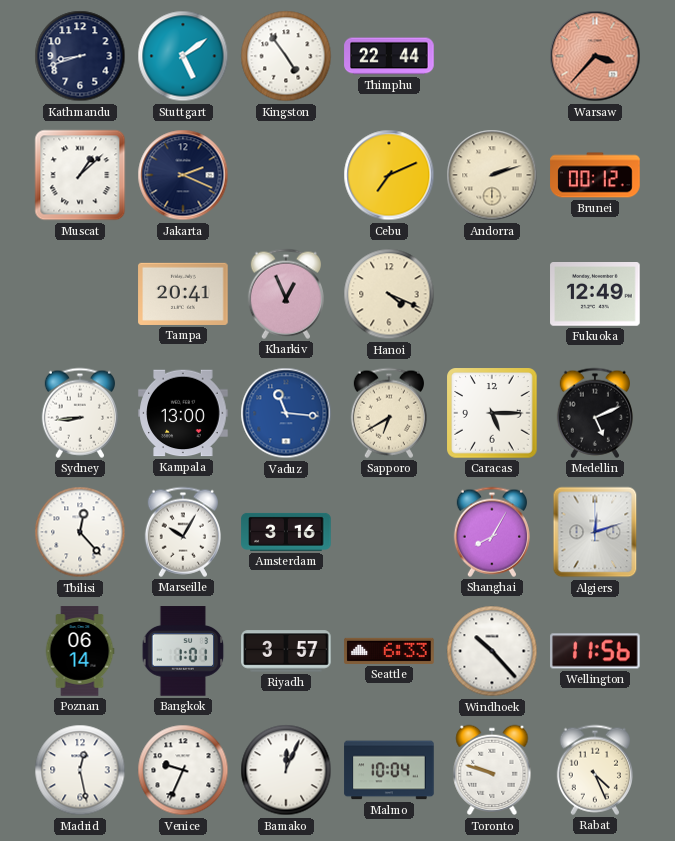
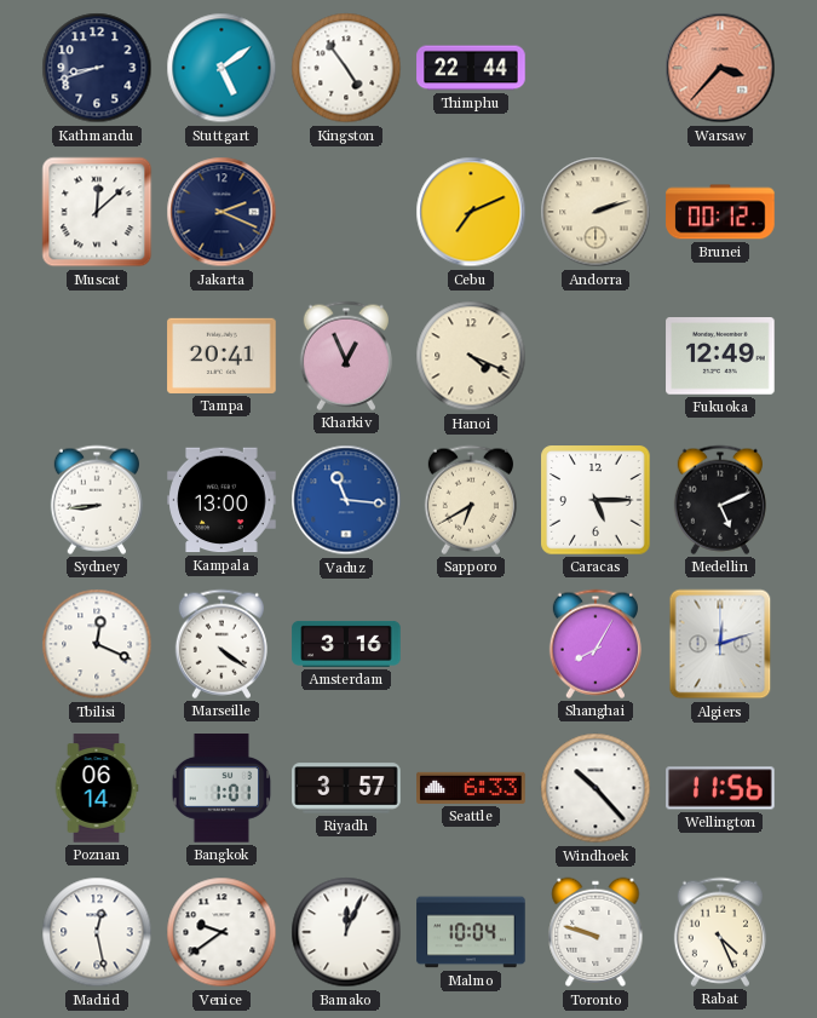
Muscat: 1:08 -> 12:08
Tbilisi: 12:23 -> 12:19
Marseille: 10:05 -> 4:21
Venice: 9:34 -> 9:39
